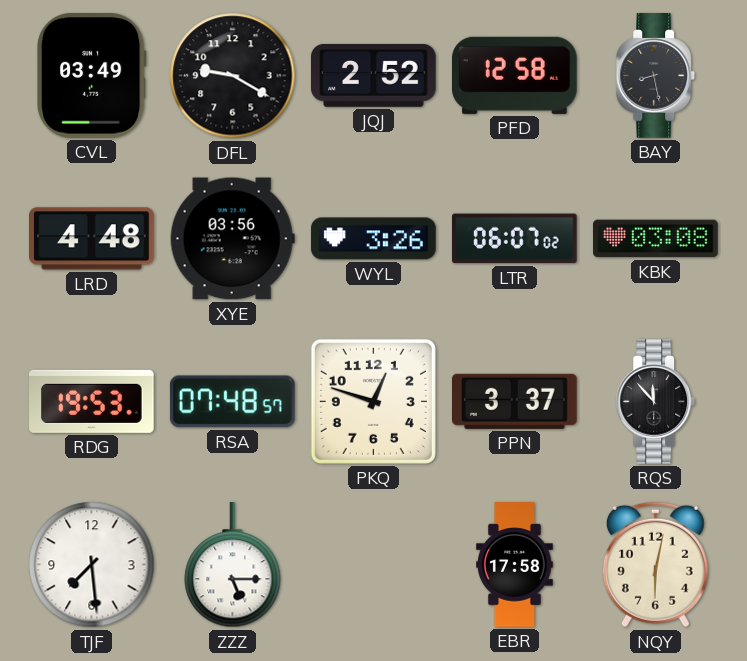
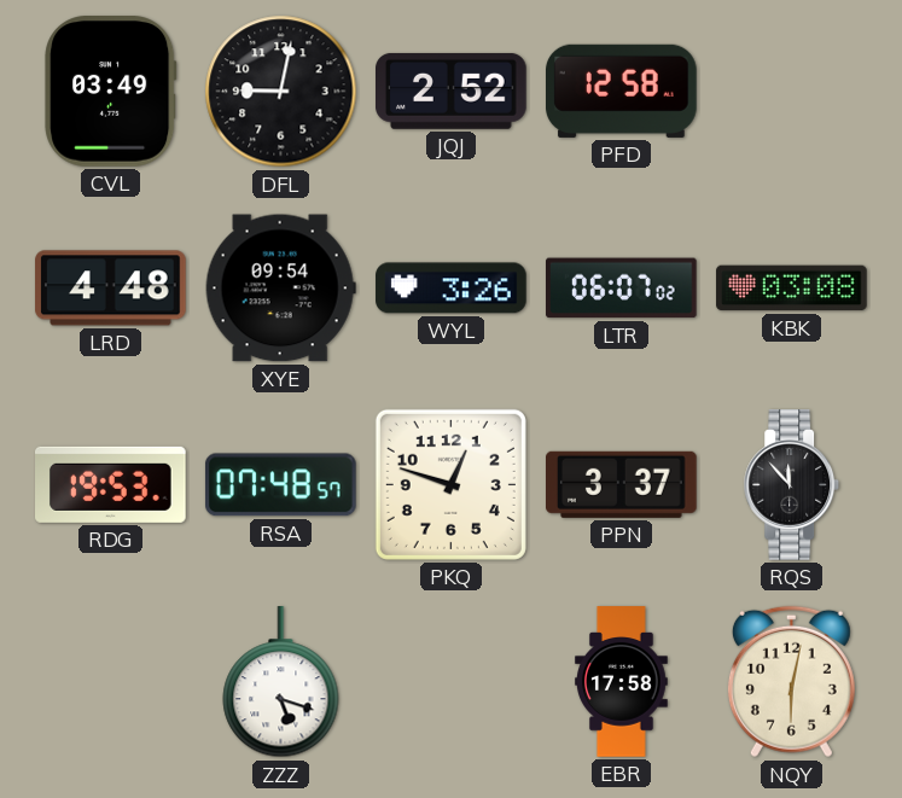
DFL: 9:20 -> 9:02
BAY: 8:28 -> none
XYE: 03:56 -> 09:54
TJF: 7:29 -> none
ZZZ: 5:15 -> 5:18
